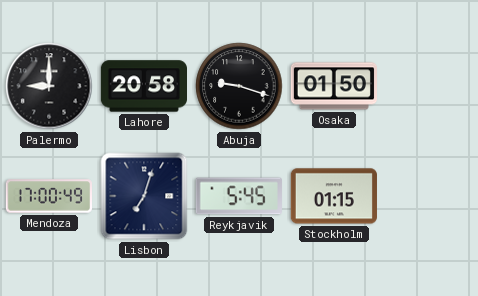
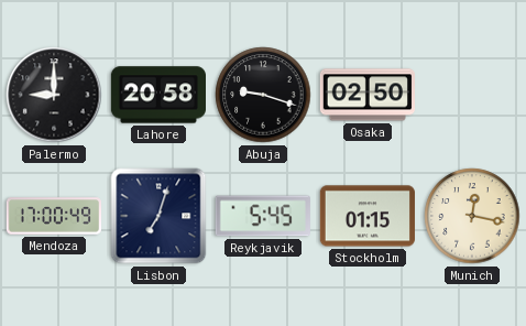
Osaka: 01:50 -> 02:50
Munich: none -> 12:17
